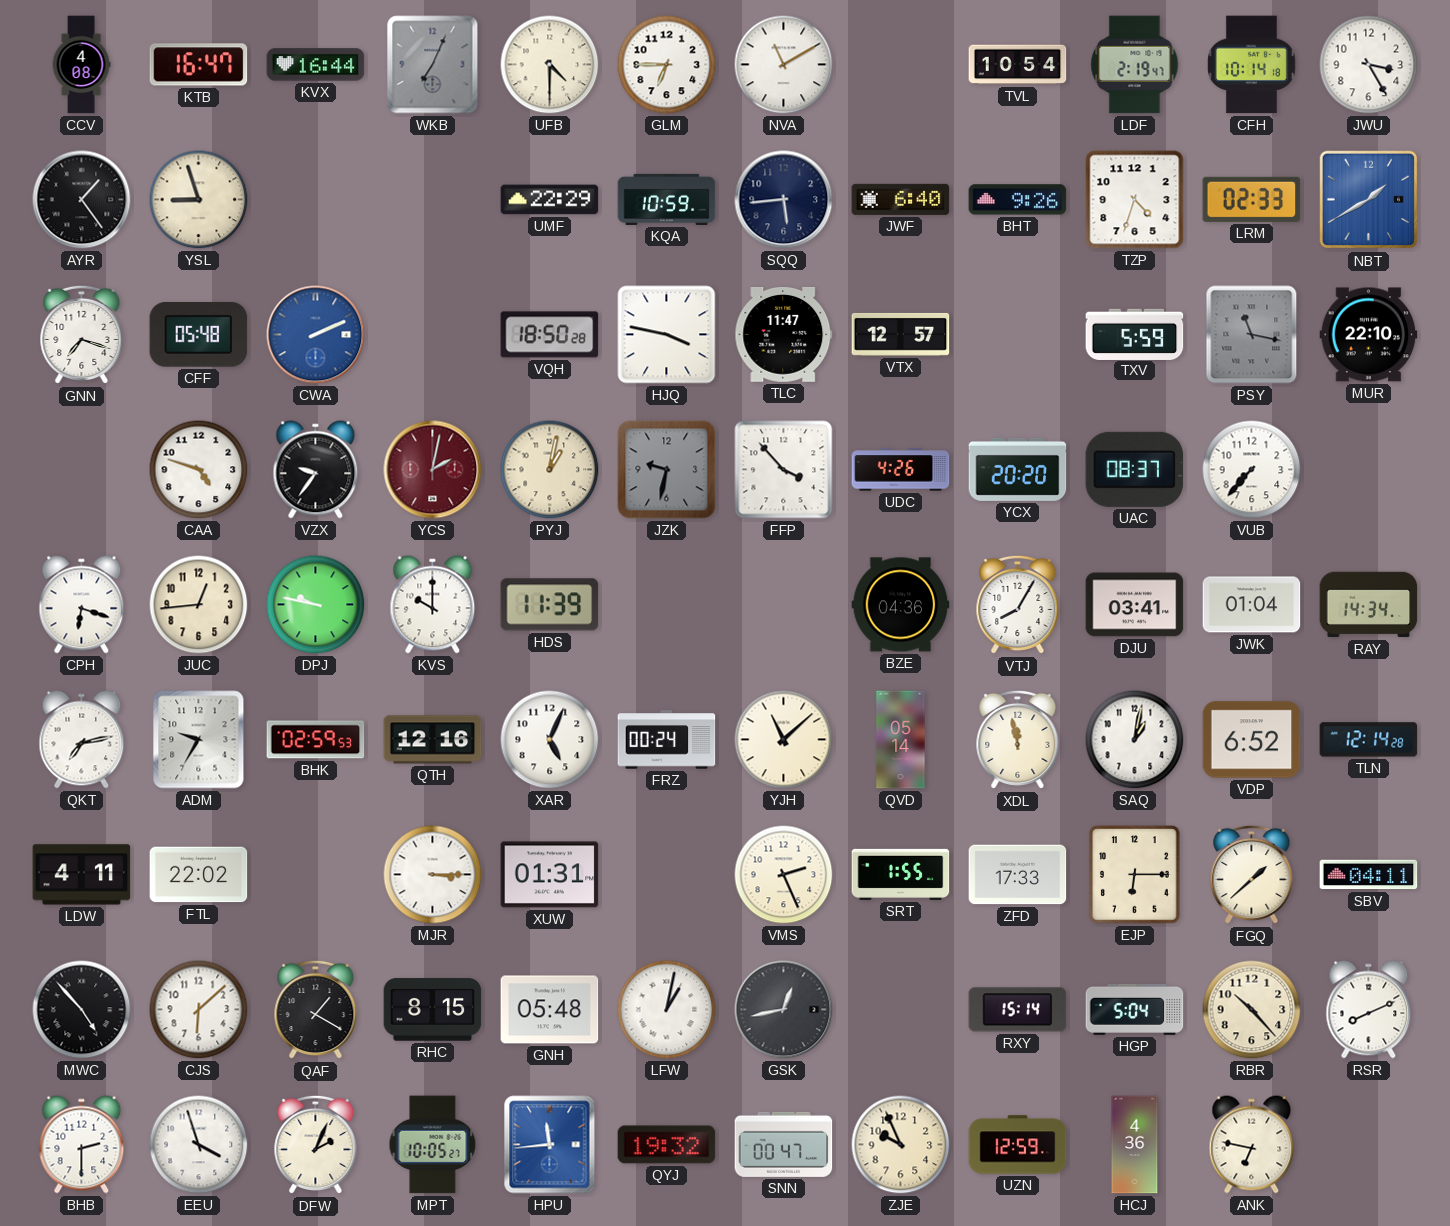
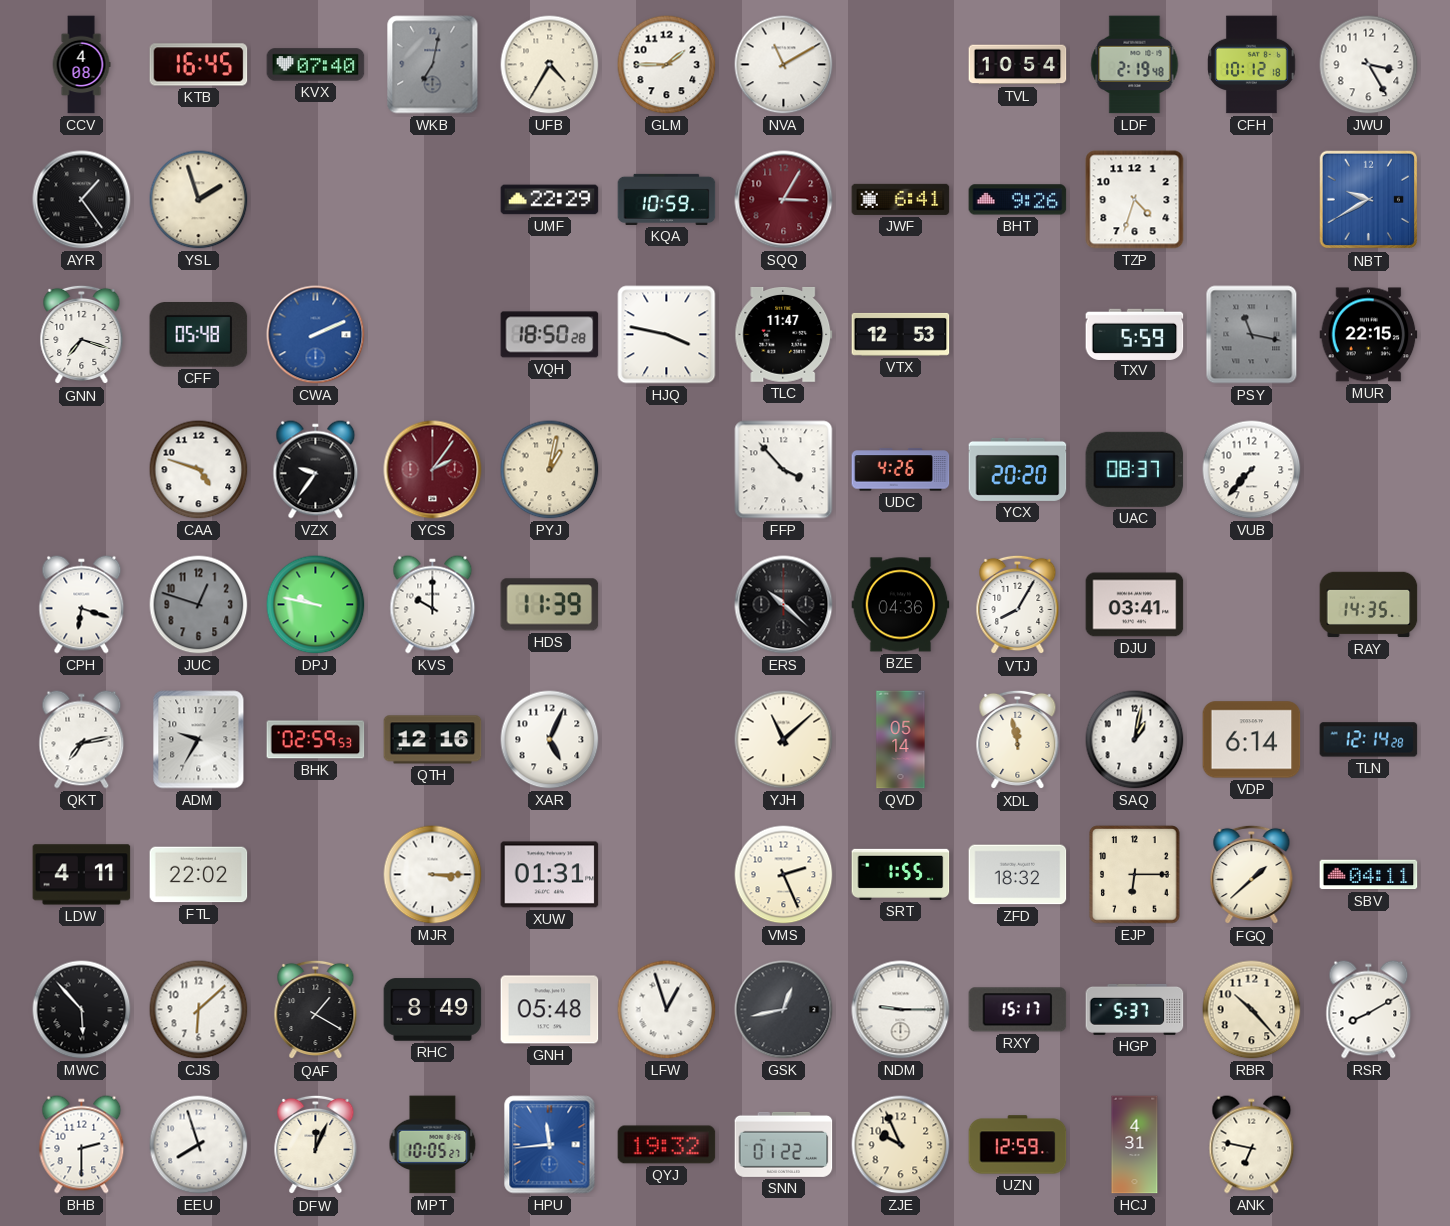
KTB: 16:47 -> 16:45
KVX: 16:44 -> 07:40
WKB: 7:04 -> 7:02
UFB: 4:30 -> 4:35
GLM: 6:45 -> 1:45
LDF: 2:19:47 -> 2:19:48
CFH: 10:14 -> 10:12
YSL: 8:57 -> 1:57
SQQ: 5:44 -> 3:05
SQQ dial: navy -> burgundy
JWF: 6:40 -> 6:41
LRM: 02:33 -> none
NBT: 1:40 -> 9:40
VTX: 12:57 -> 12:53
MUR: 22:10 -> 22:15
YCS: 2:02 -> 2:06
JZK: 9:32 -> none
JUC: 12:44 -> 12:48
JUC dial: cream -> grey
ERS: none -> 10:22
JWK: 01:04 -> none
RAY: 14:34 -> 14:35
FRZ: 00:24 -> none
VDP: 6:52 -> 6:14
ZFD: 17:33 -> 18:32
MWC: 4:53 -> 5:53
RHC: 8:15 -> 8:49
LFW: 1:02 -> 12:57
NDM: none -> 9:15
RXY: 15:14 -> 15:17
HGP: 5:04 -> 5:37
RSR: 8:11 -> 8:10
EEU: 3:57 -> 7:57
DFW: 2:04 -> 12:04
SNN: 00:47 -> 01:22
HCJ: 4:36 -> 4:31
